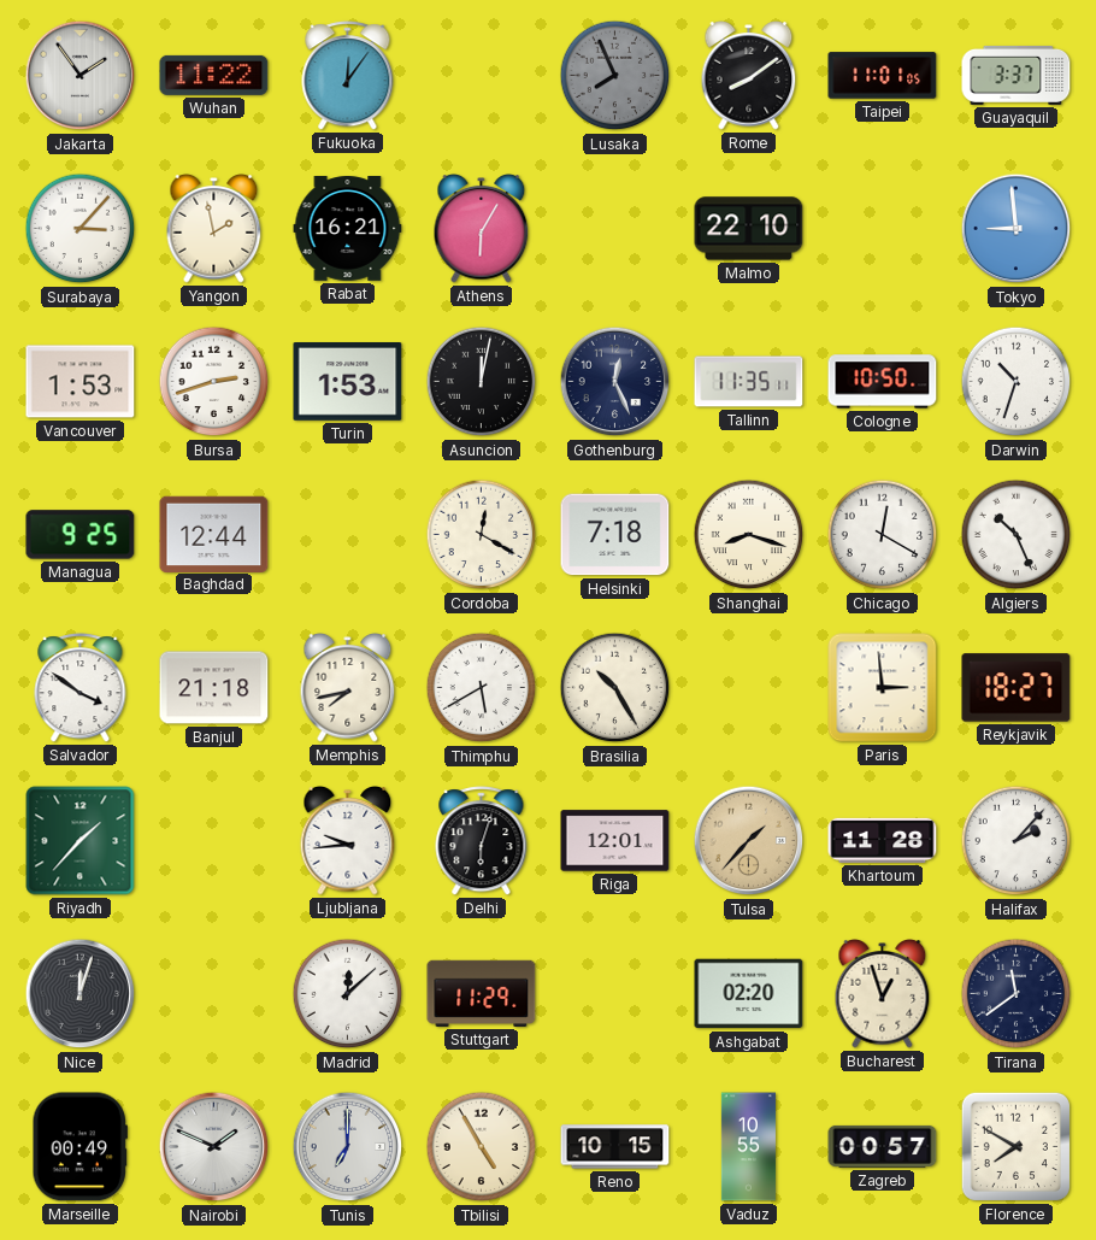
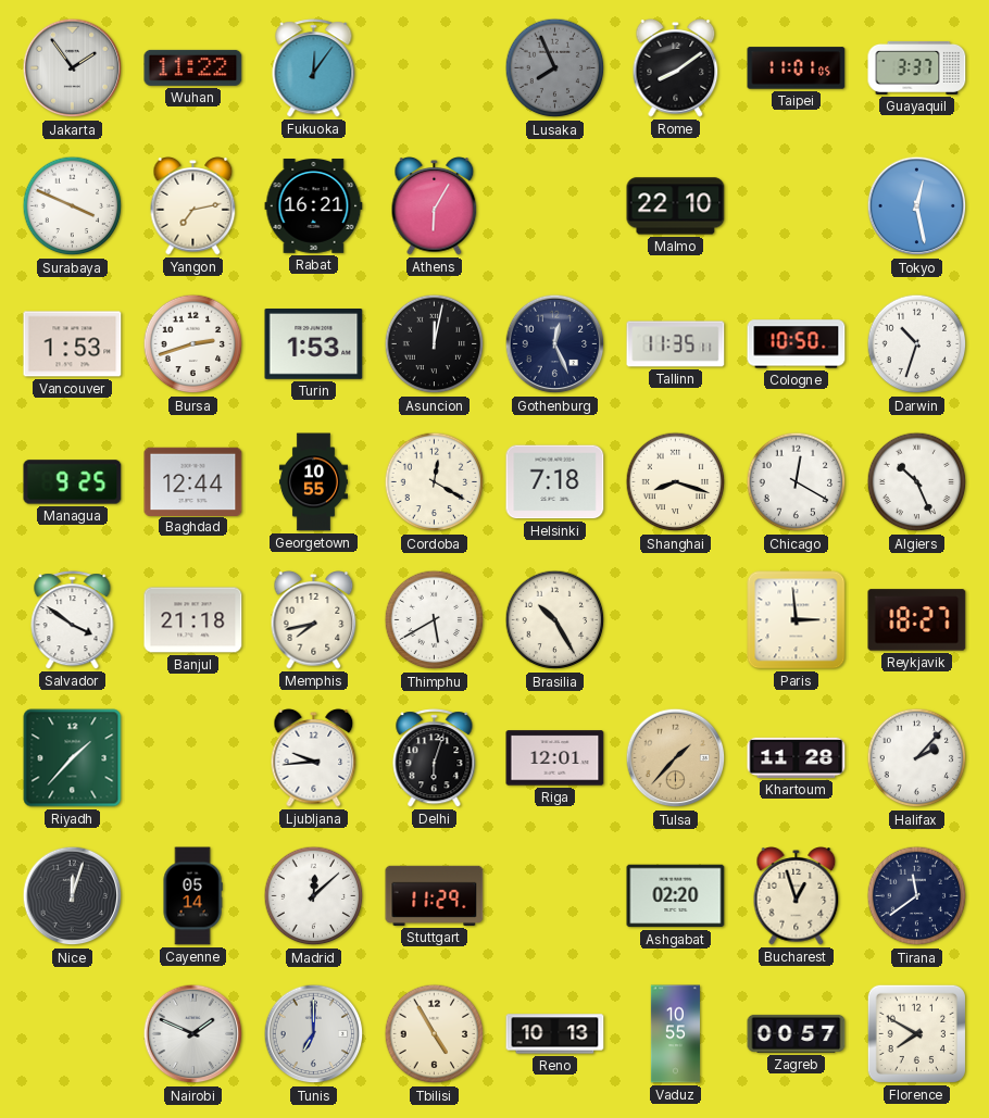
Surabaya: 3:07 -> 3:49
Yangon: 1:58 -> 7:13
Tokyo: 8:59 -> 12:28
Georgetown: none -> 10:55
Cayenne: none -> 05:14
Marseille: 00:49 -> none
Reno: 10:15 -> 10:13
